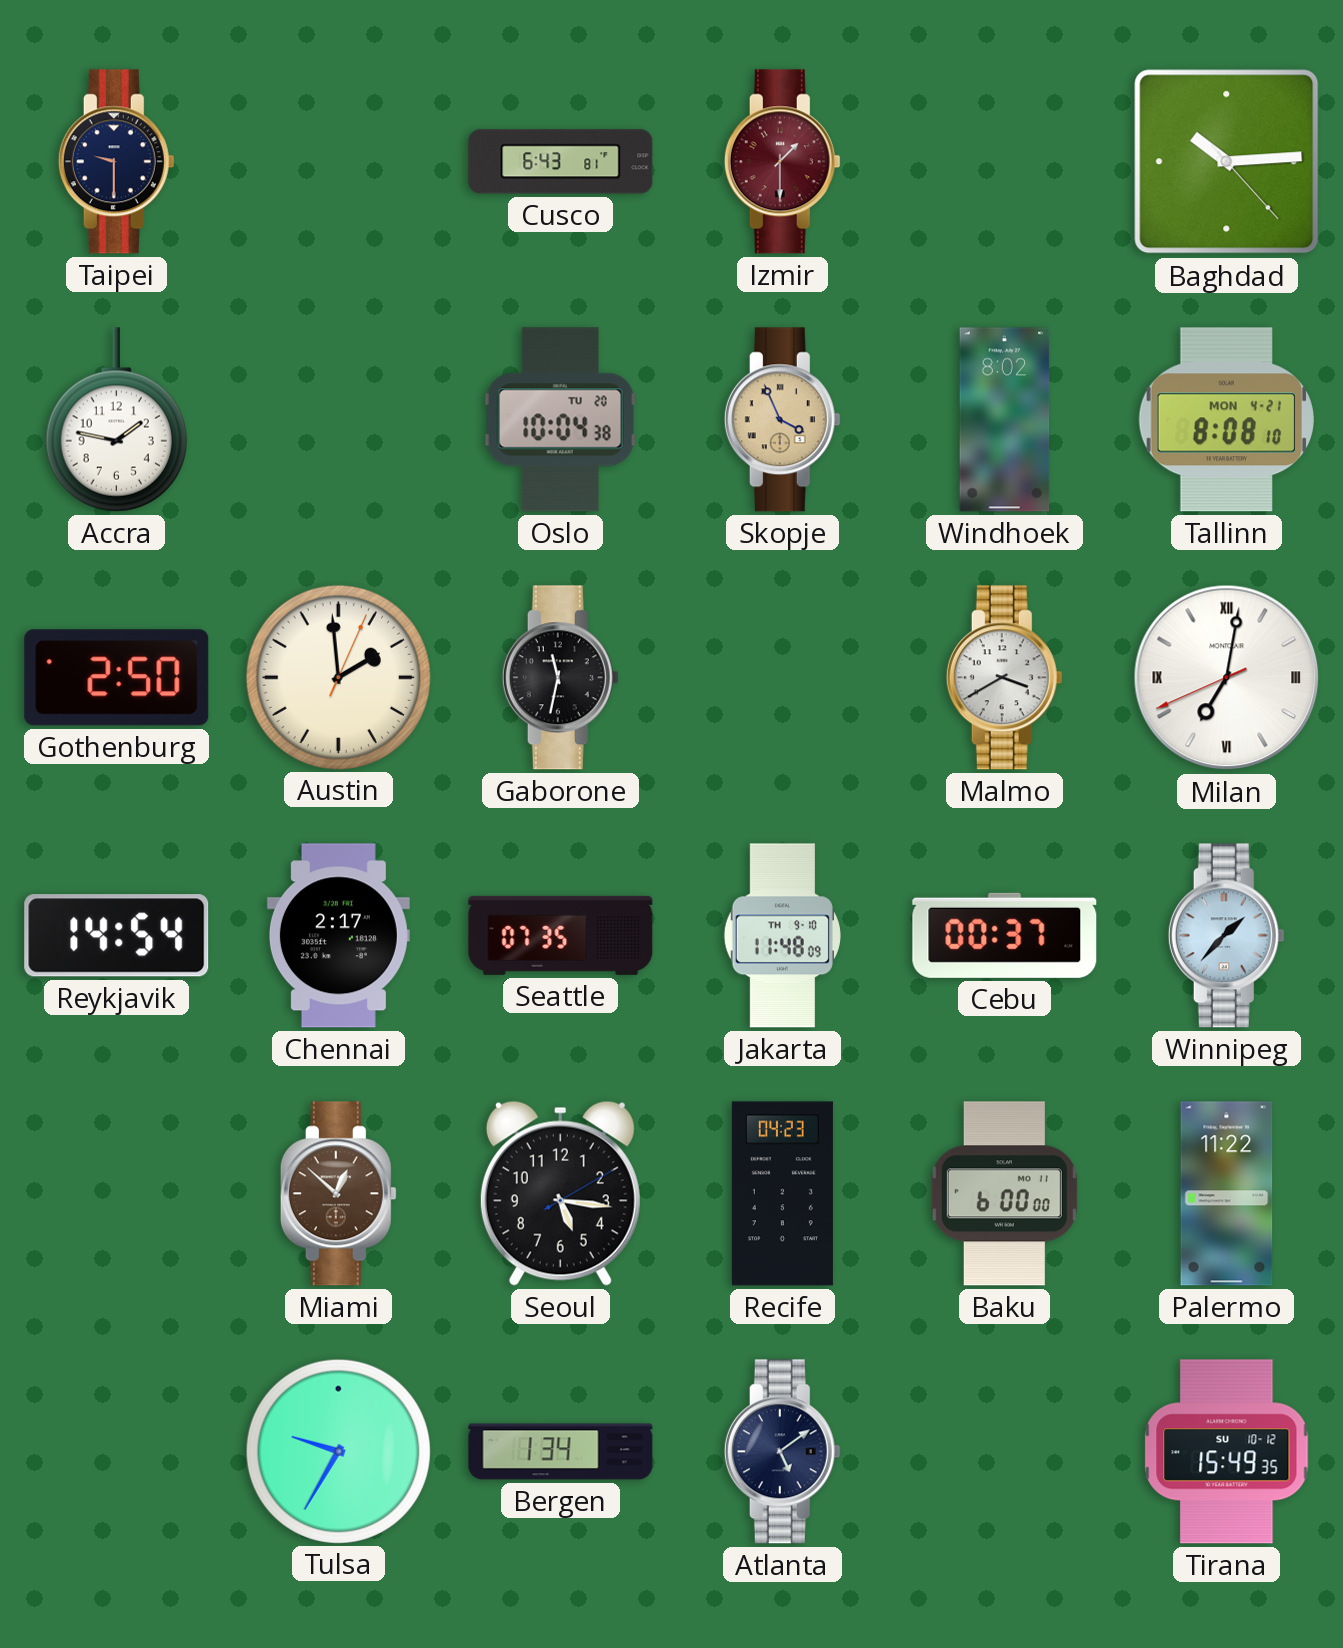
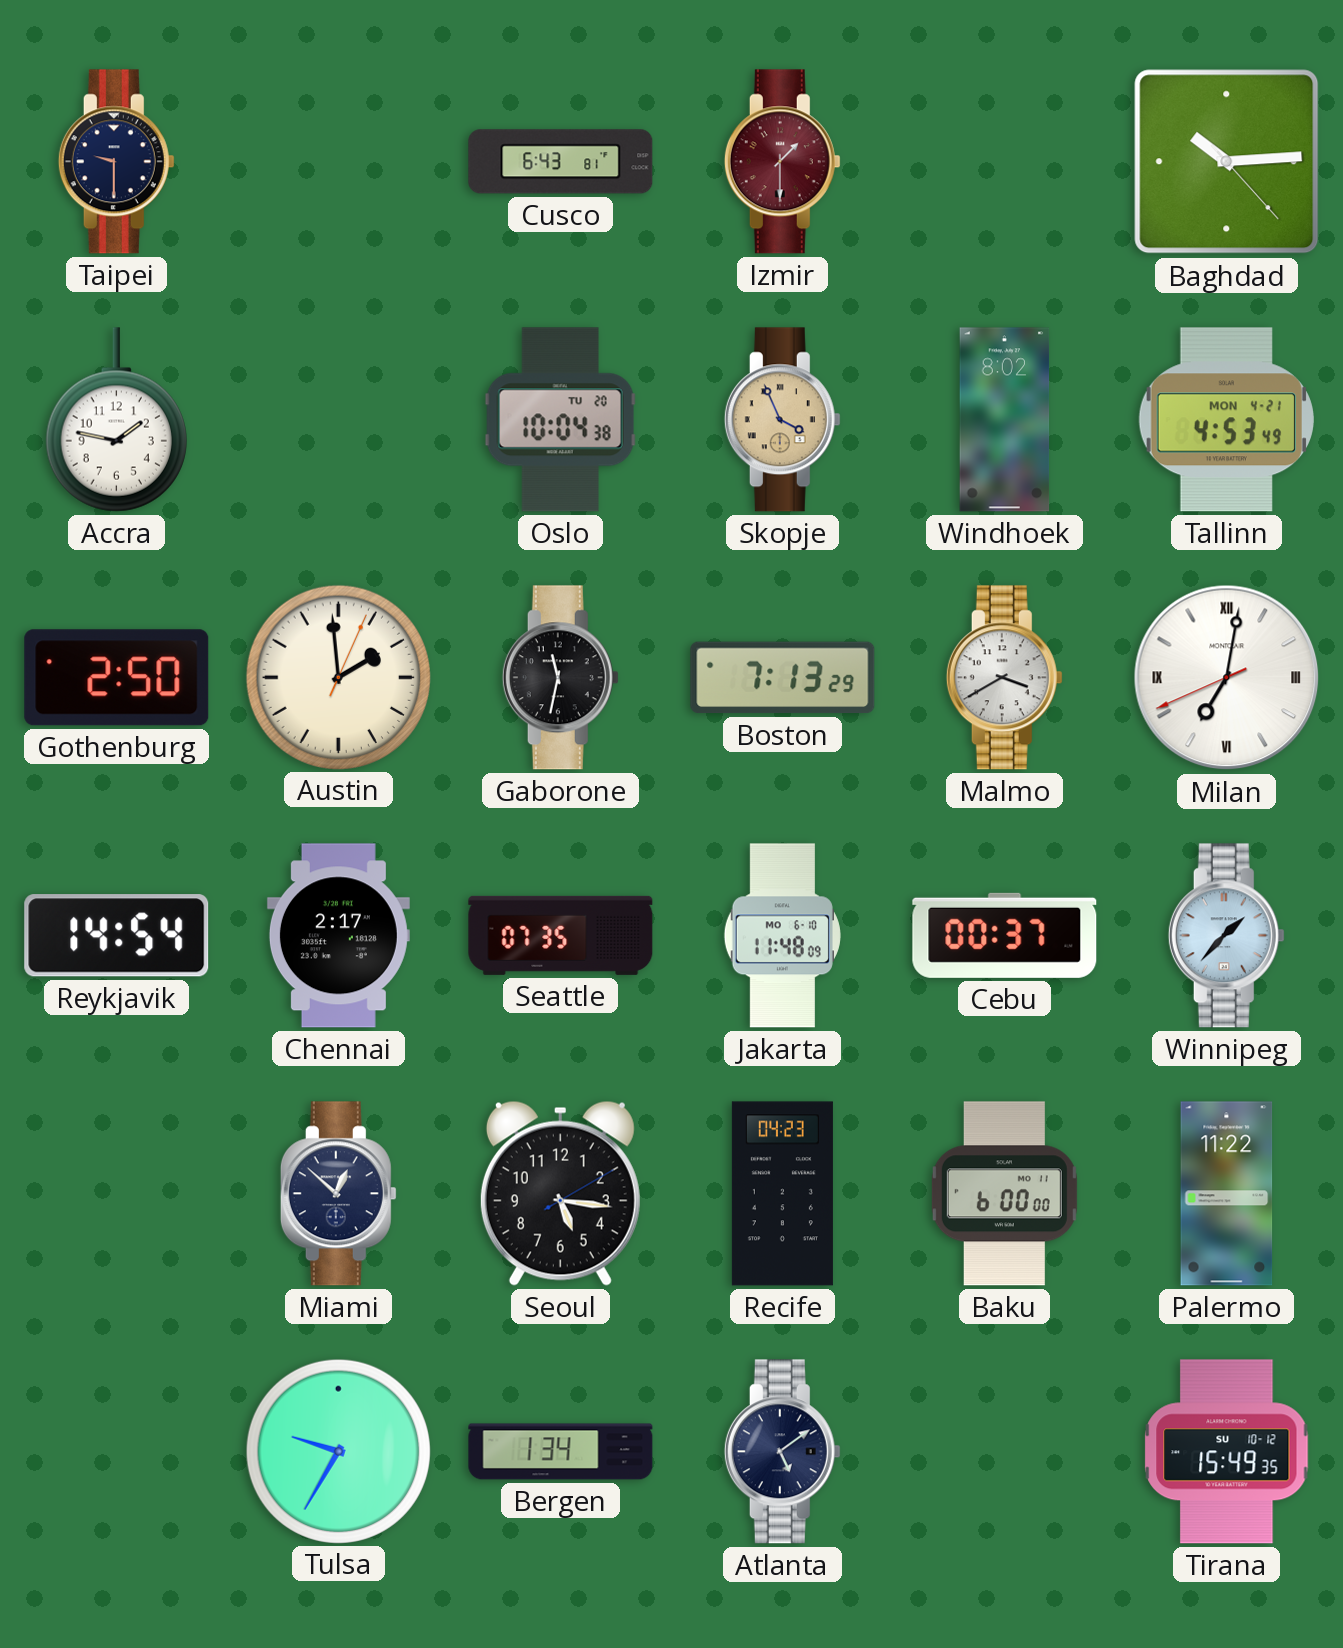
Tallinn: 8:08 -> 4:53
Boston: none -> 7:13
Jakarta date: TH 9-10 -> MO 6-10
Miami dial: brown -> navy
